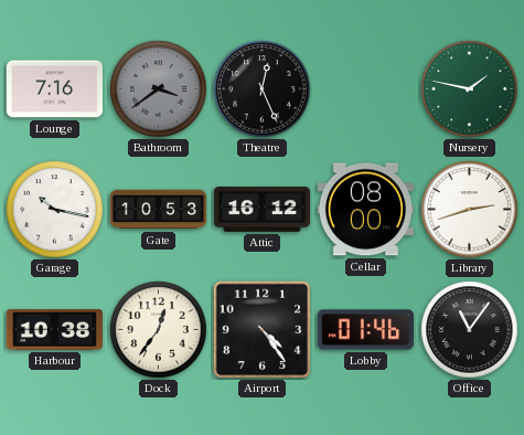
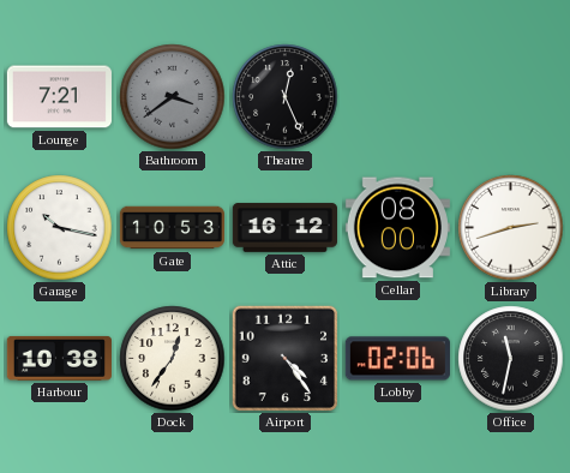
Lounge: 7:16 -> 7:21
Nursery: 1:47 -> none
Lobby: 01:46 -> 02:06
Office: 11:06 -> 11:32
